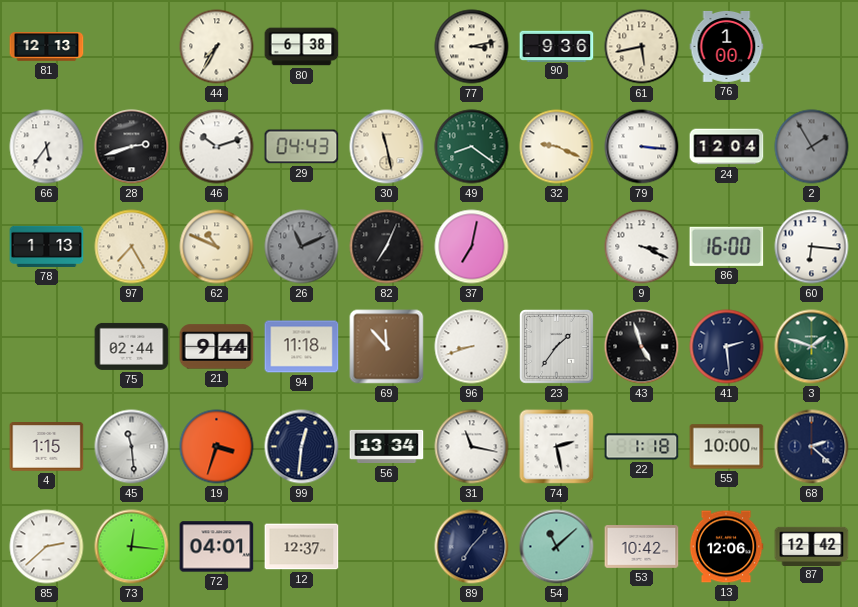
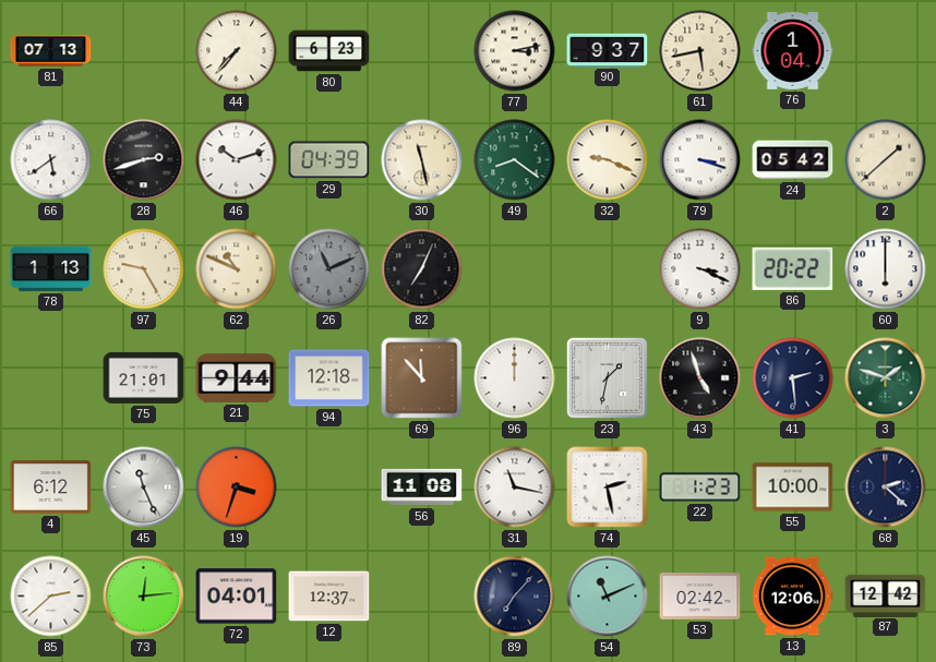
81: 12:13 -> 07:13
44: 7:35 -> 7:37
80: 6:38 -> 6:23
90: 9:36 -> 9:37
76: 1:00 -> 1:04
66: 5:36 -> 5:39
29: 04:43 -> 04:39
79: 3:16 -> 3:18
24: 12:04 -> 05:42
2: 1:55 -> 1:38
2 dial: grey -> cream
97: 7:25 -> 9:25
37: 7:02 -> none
86: 16:00 -> 20:22
60: 6:16 -> 6:00
75: 02:44 -> 21:01
94: 11:18 -> 12:18
96: 8:42 -> 12:00
23: 1:36 -> 1:32
4: 1:15 -> 6:12
45: 11:29 -> 11:26
99: 12:31 -> none
56: 13:34 -> 11:08
22: 1:18 -> 1:23
73: 12:16 -> 12:14
54: 11:08 -> 11:11
53: 10:42 -> 02:42
